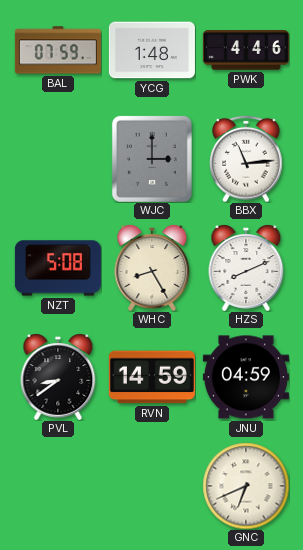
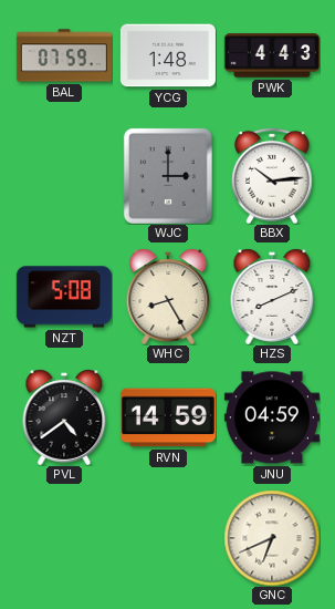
PWK: 4:46 -> 4:43
BBX: 11:14 -> 10:14
PVL: 8:39 -> 4:39
